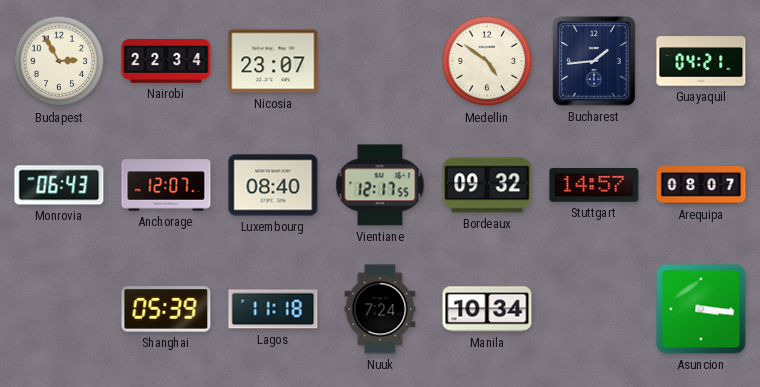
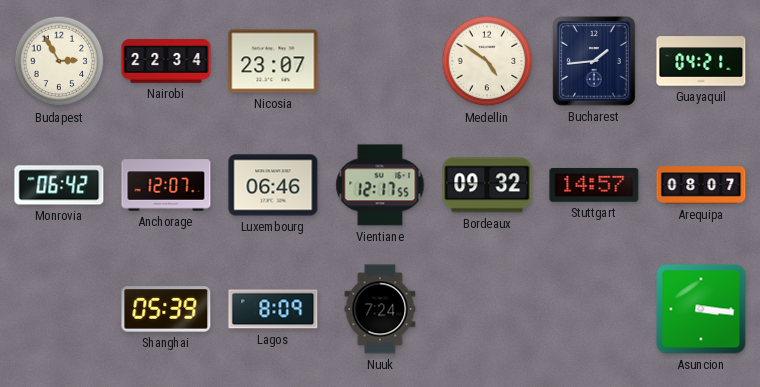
Monrovia: 06:43 -> 06:42
Luxembourg: 08:40 -> 06:46
Lagos: 11:18 -> 8:09
Manila: 10:34 -> none
